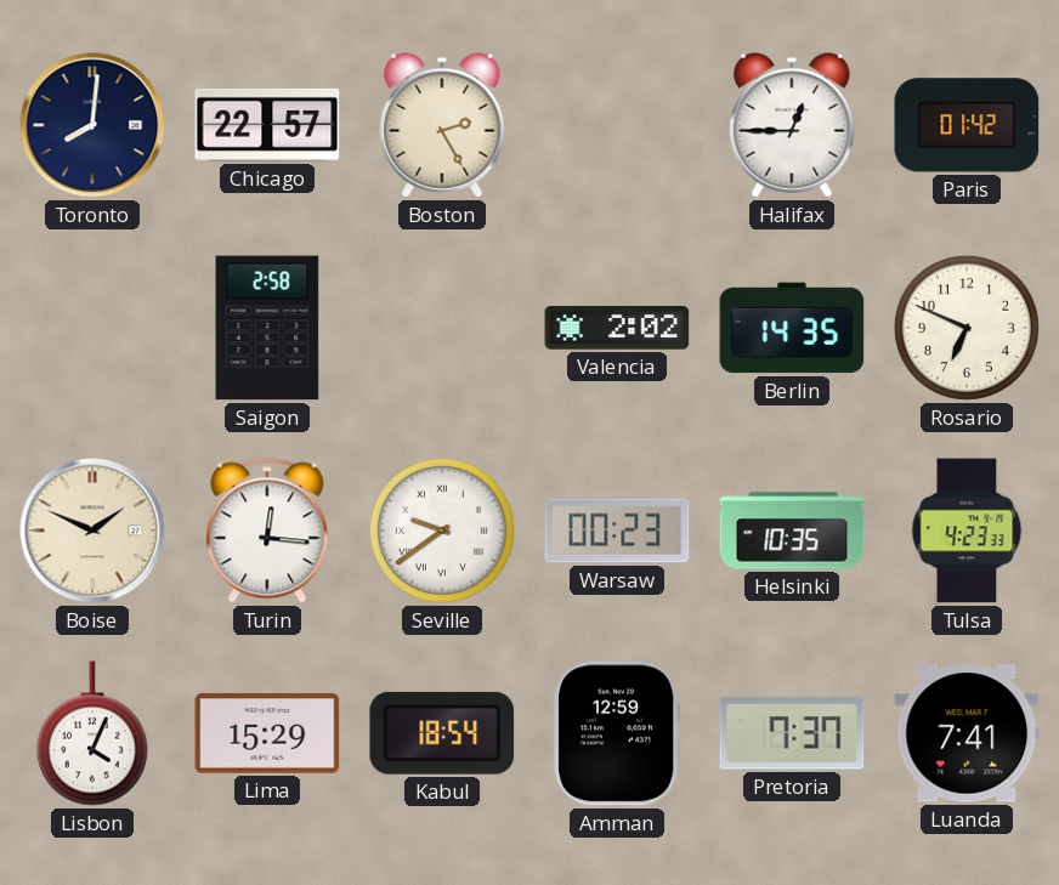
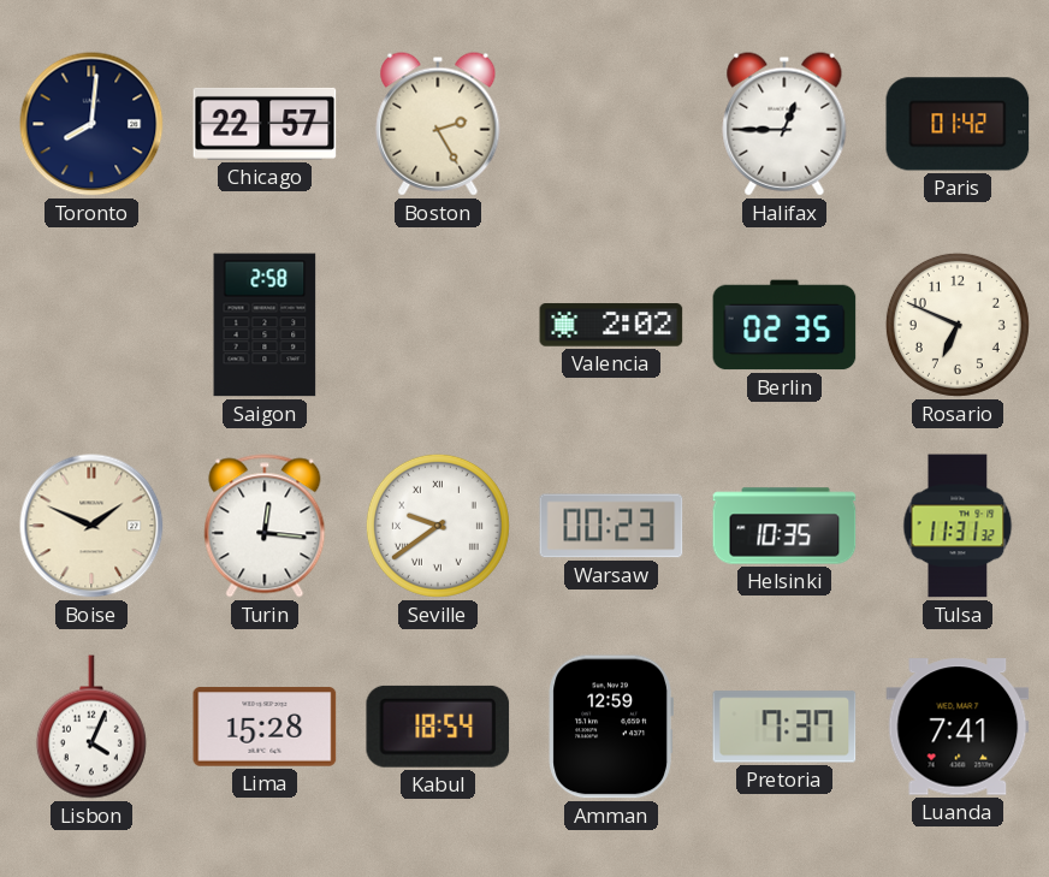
Berlin: 14:35 -> 02:35
Tulsa: 4:23 -> 11:31
Lima: 15:29 -> 15:28
